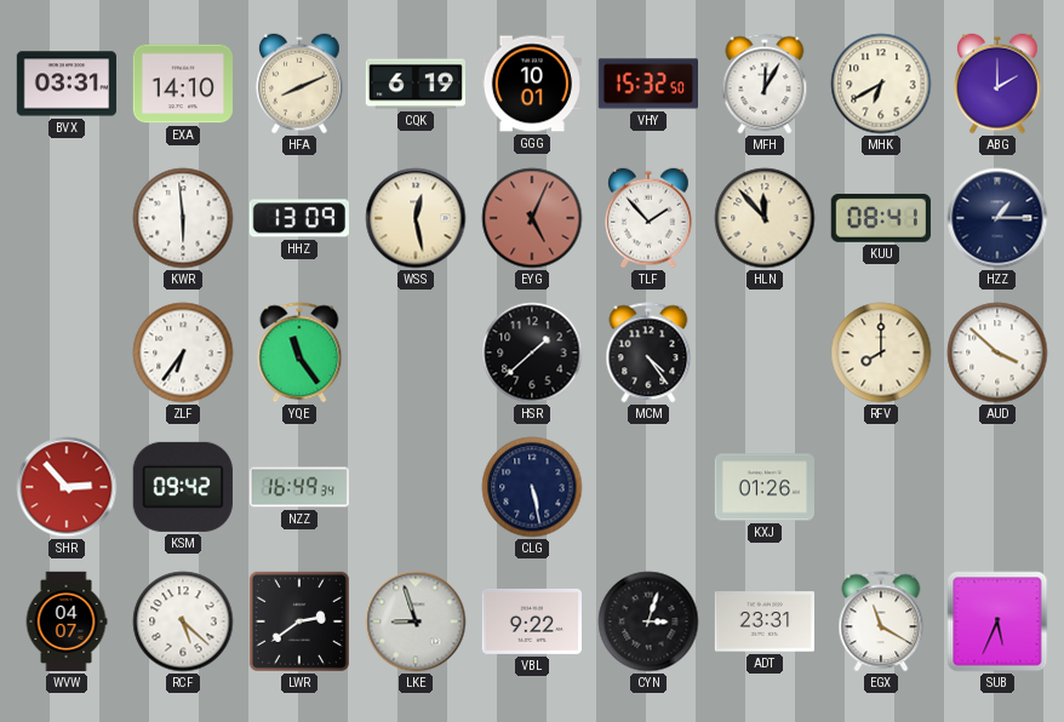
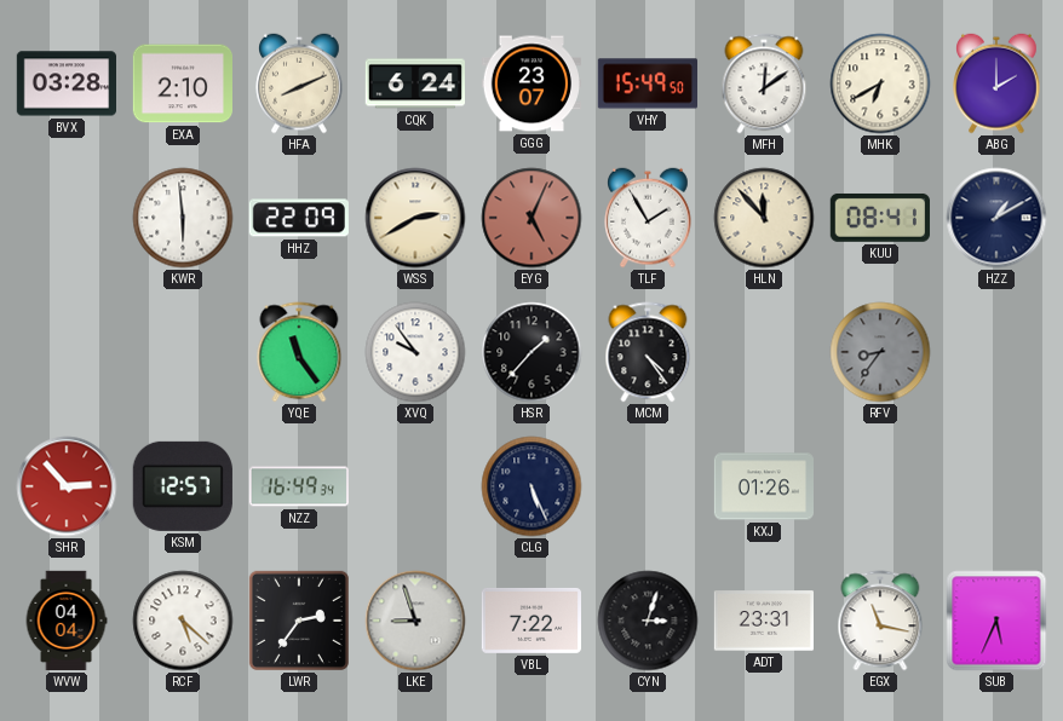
BVX: 03:31 -> 03:28
EXA: 14:10 -> 2:10
CQK: 6:19 -> 6:24
GGG: 10:01 -> 23:07
VHY: 15:32 -> 15:49
MFH: 12:05 -> 12:09
HHZ: 13:09 -> 22:09
WSS: 12:28 -> 2:40
TLF: 1:53 -> 1:55
HZZ: 1:15 -> 1:10
ZLF: 6:36 -> none
XVQ: none -> 9:54
HSR: 1:38 -> 1:37
RFV: 8:00 -> 8:36
RFV dial: cream -> grey
AUD: 3:52 -> none
KSM: 09:42 -> 12:57
CLG: 5:28 -> 5:26
WVW: 04:07 -> 04:04
LWR: 2:39 -> 2:36
VBL: 9:22 -> 7:22
EGX: 11:20 -> 11:17
